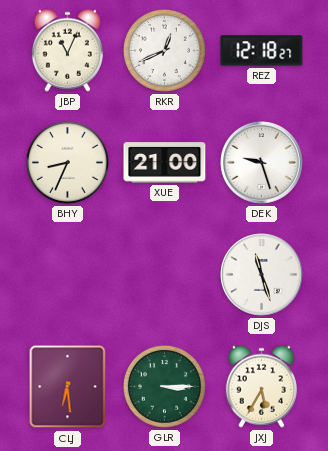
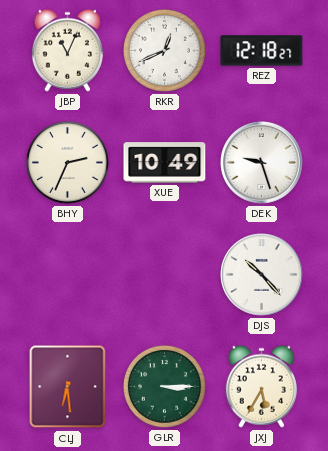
BHY: 8:34 -> 2:34
XUE: 21:00 -> 10:49
DJS: 11:27 -> 10:23
